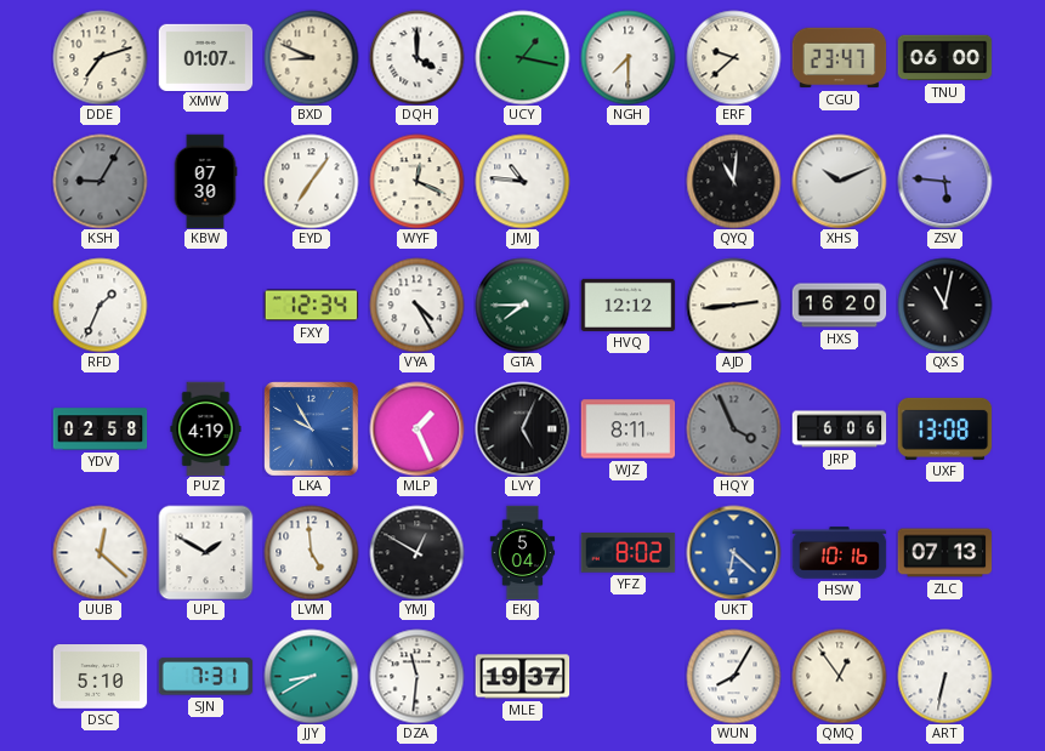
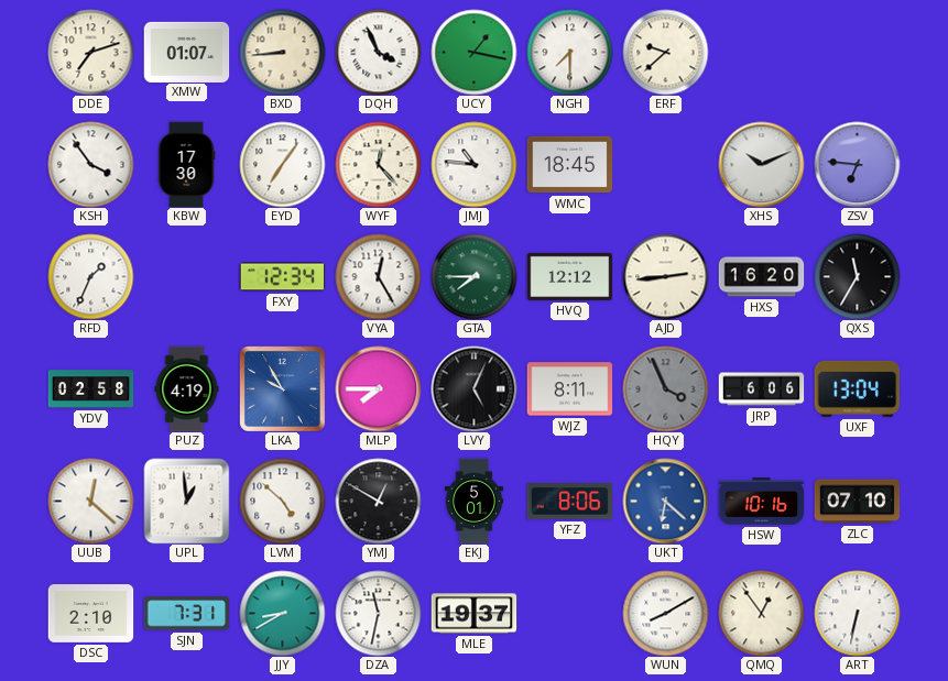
BXD: 8:49 -> 8:44
DQH: 4:00 -> 3:56
CGU: 23:47 -> none
TNU: 06:00 -> none
KSH: 9:05 -> 3:54
KSH dial: grey -> white
KBW: 07:30 -> 17:30
WYF: 12:19 -> 12:23
WMC: none -> 18:45
QYQ: 11:01 -> none
ZSV: 5:46 -> 6:46
VYA: 4:25 -> 12:25
QXS: 11:02 -> 11:35
MLP: 1:26 -> 7:45
UXF: 13:08 -> 13:04
UPL: 1:50 -> 12:59
LVM: 4:59 -> 4:52
EKJ: 5:04 -> 5:01
YFZ: 8:02 -> 8:06
ZLC: 07:13 -> 07:10
DSC: 5:10 -> 2:10
DZA: 11:31 -> 11:32
WUN: 8:05 -> 8:10
